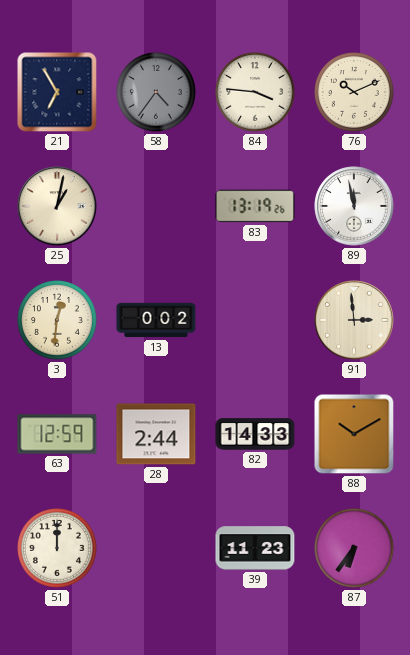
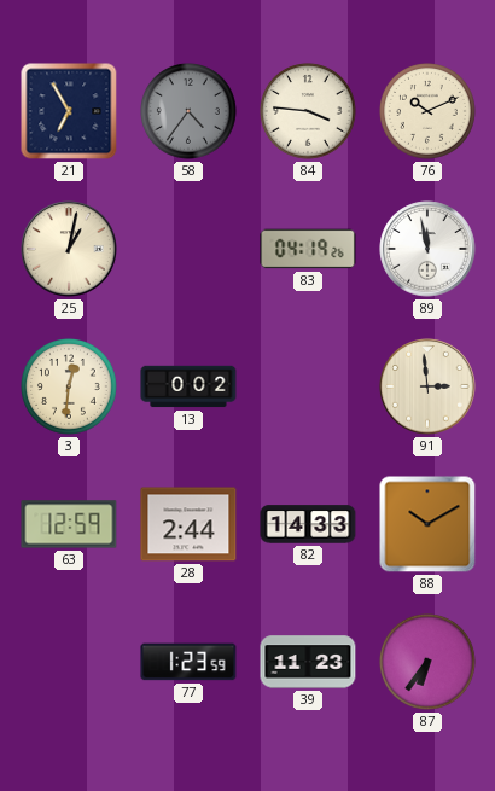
83: 13:19 -> 04:19
51: 12:00 -> none
77: none -> 1:23
